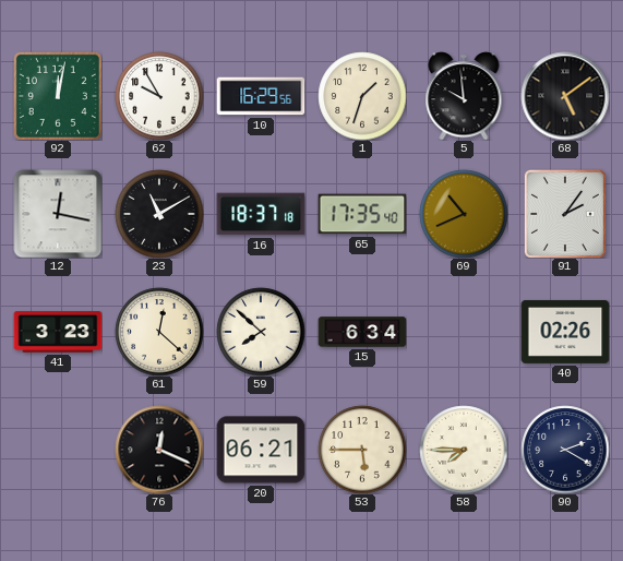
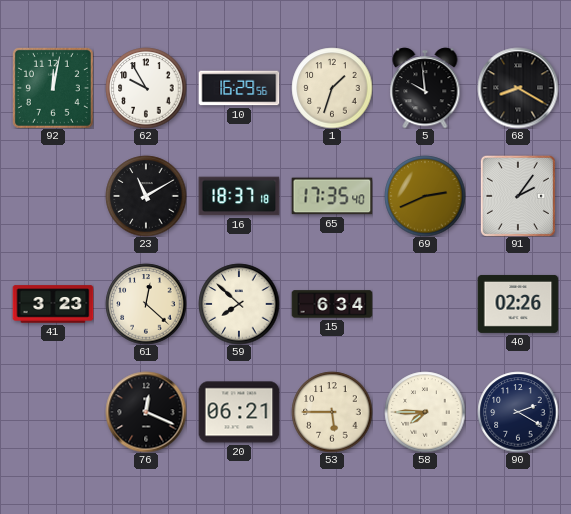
68: 5:09 -> 8:20
12: 12:17 -> none
69: 10:41 -> 2:41
